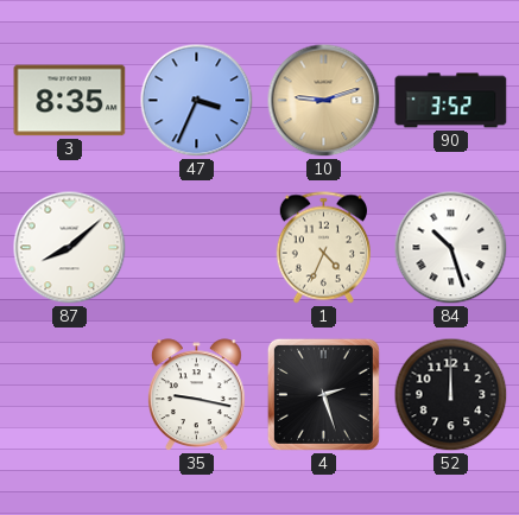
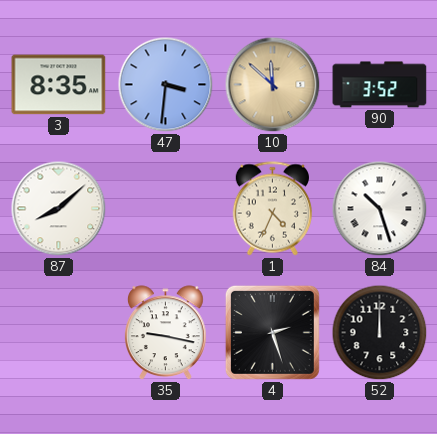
47: 3:34 -> 3:31
10: 9:12 -> 11:52
